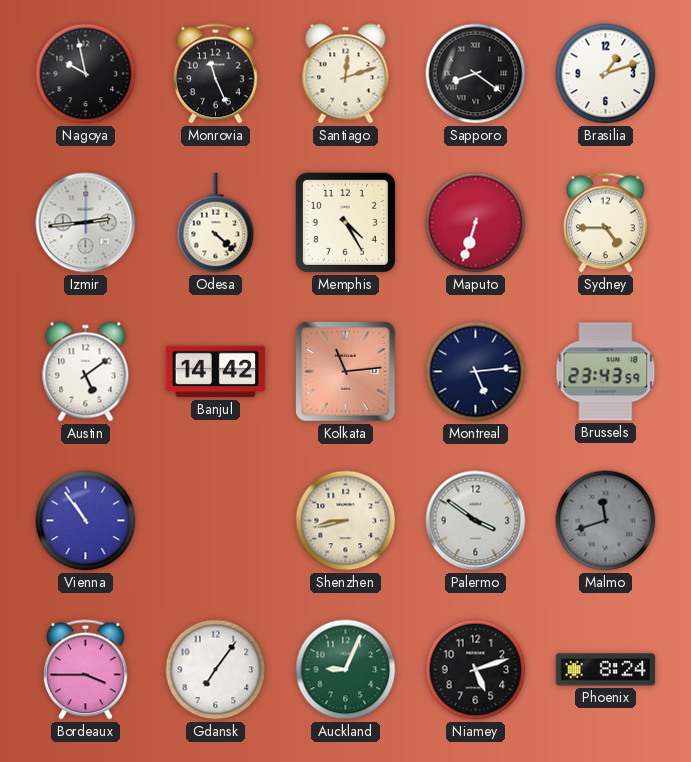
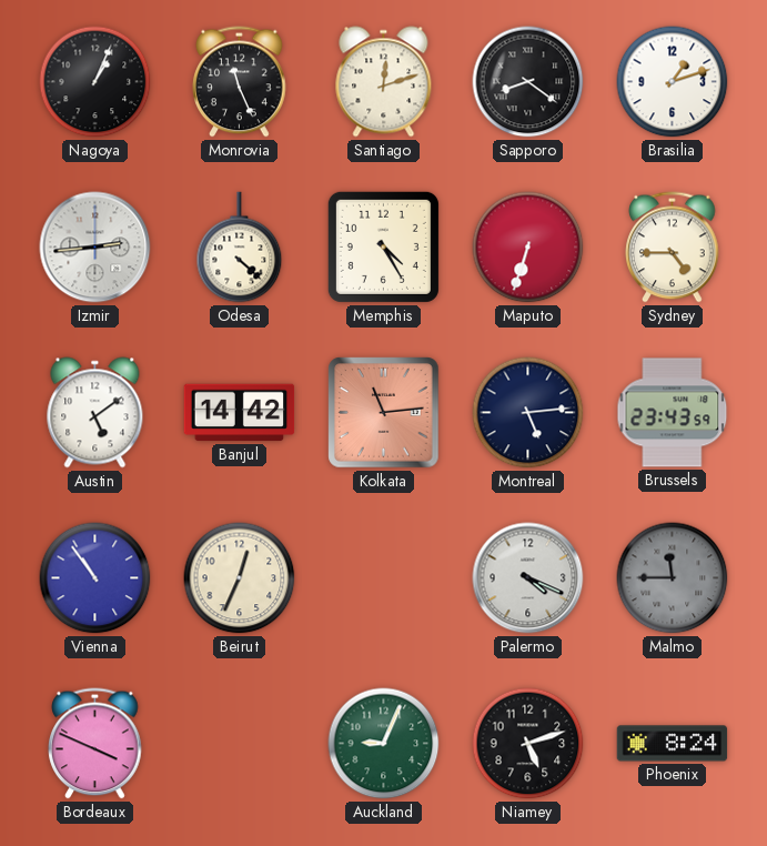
Nagoya: 9:58 -> 1:04
Beirut: none -> 12:34
Shenzhen: 8:43 -> none
Palermo: 3:51 -> 4:19
Malmo: 11:42 -> 11:45
Bordeaux: 3:45 -> 3:49
Gdansk: 7:06 -> none
